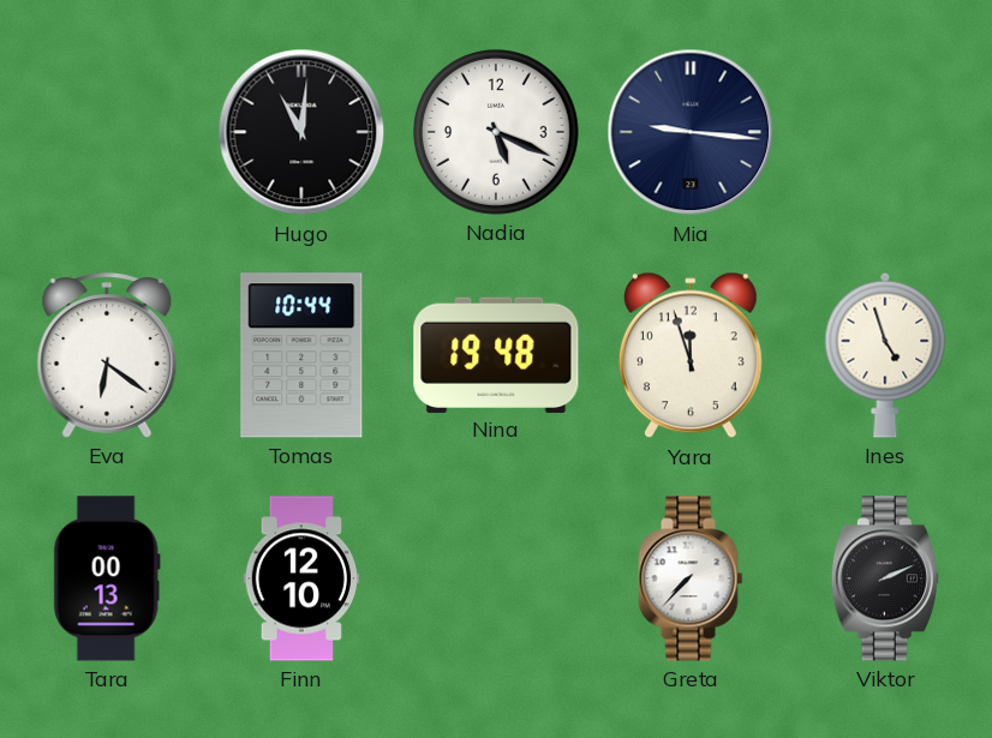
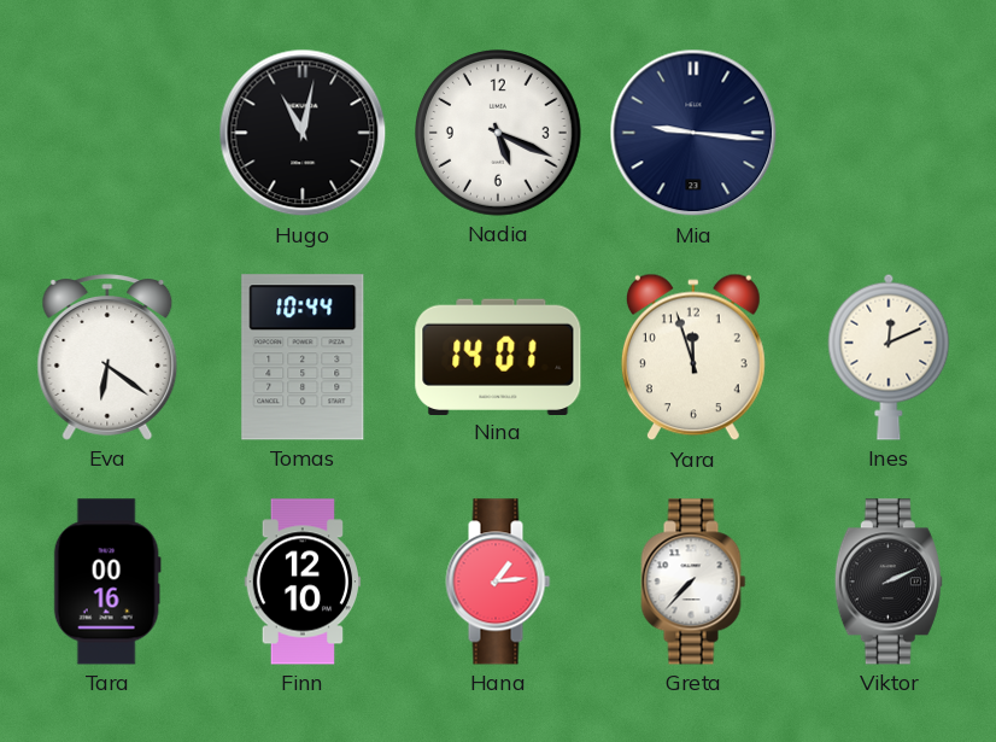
Hugo: 11:01 -> 11:02
Nina: 19:48 -> 14:01
Ines: 4:57 -> 12:11
Tara: 00:13 -> 00:16
Hana: none -> 1:14
